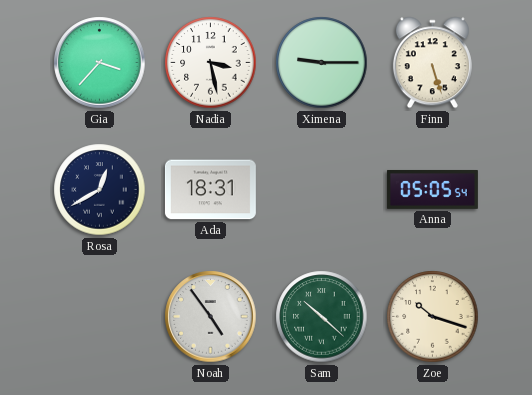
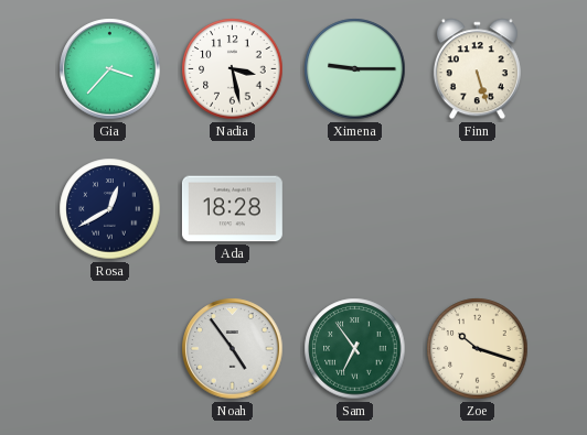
Ada: 18:31 -> 18:28
Anna: 05:05 -> none
Sam: 10:22 -> 6:54
